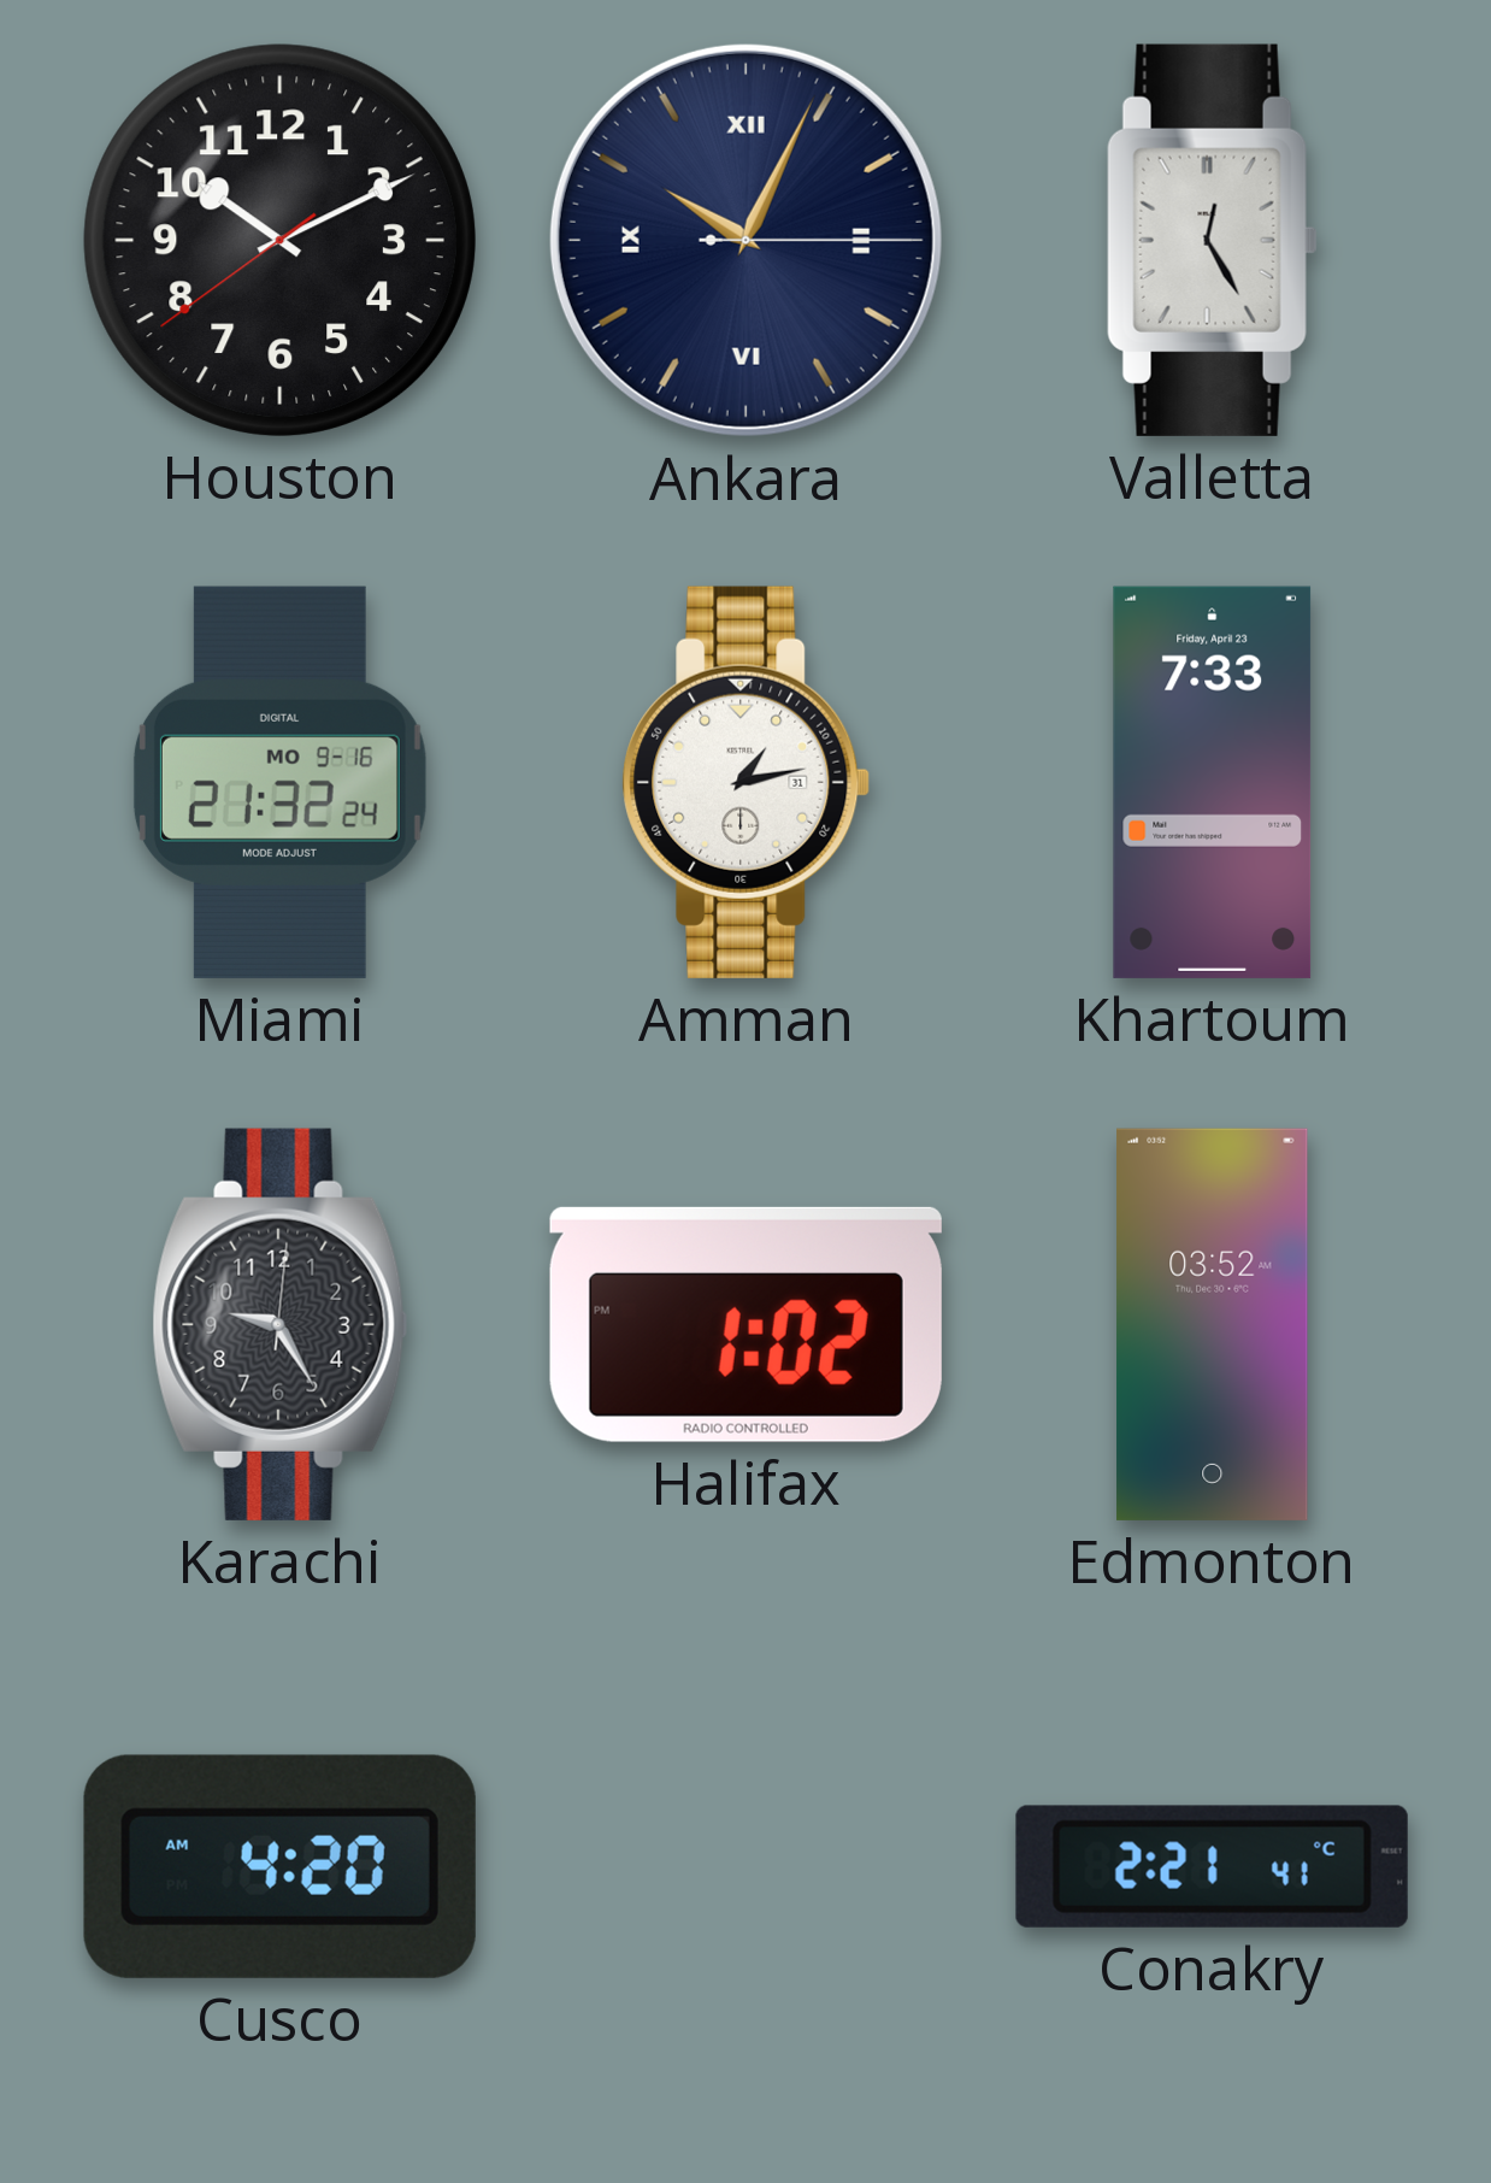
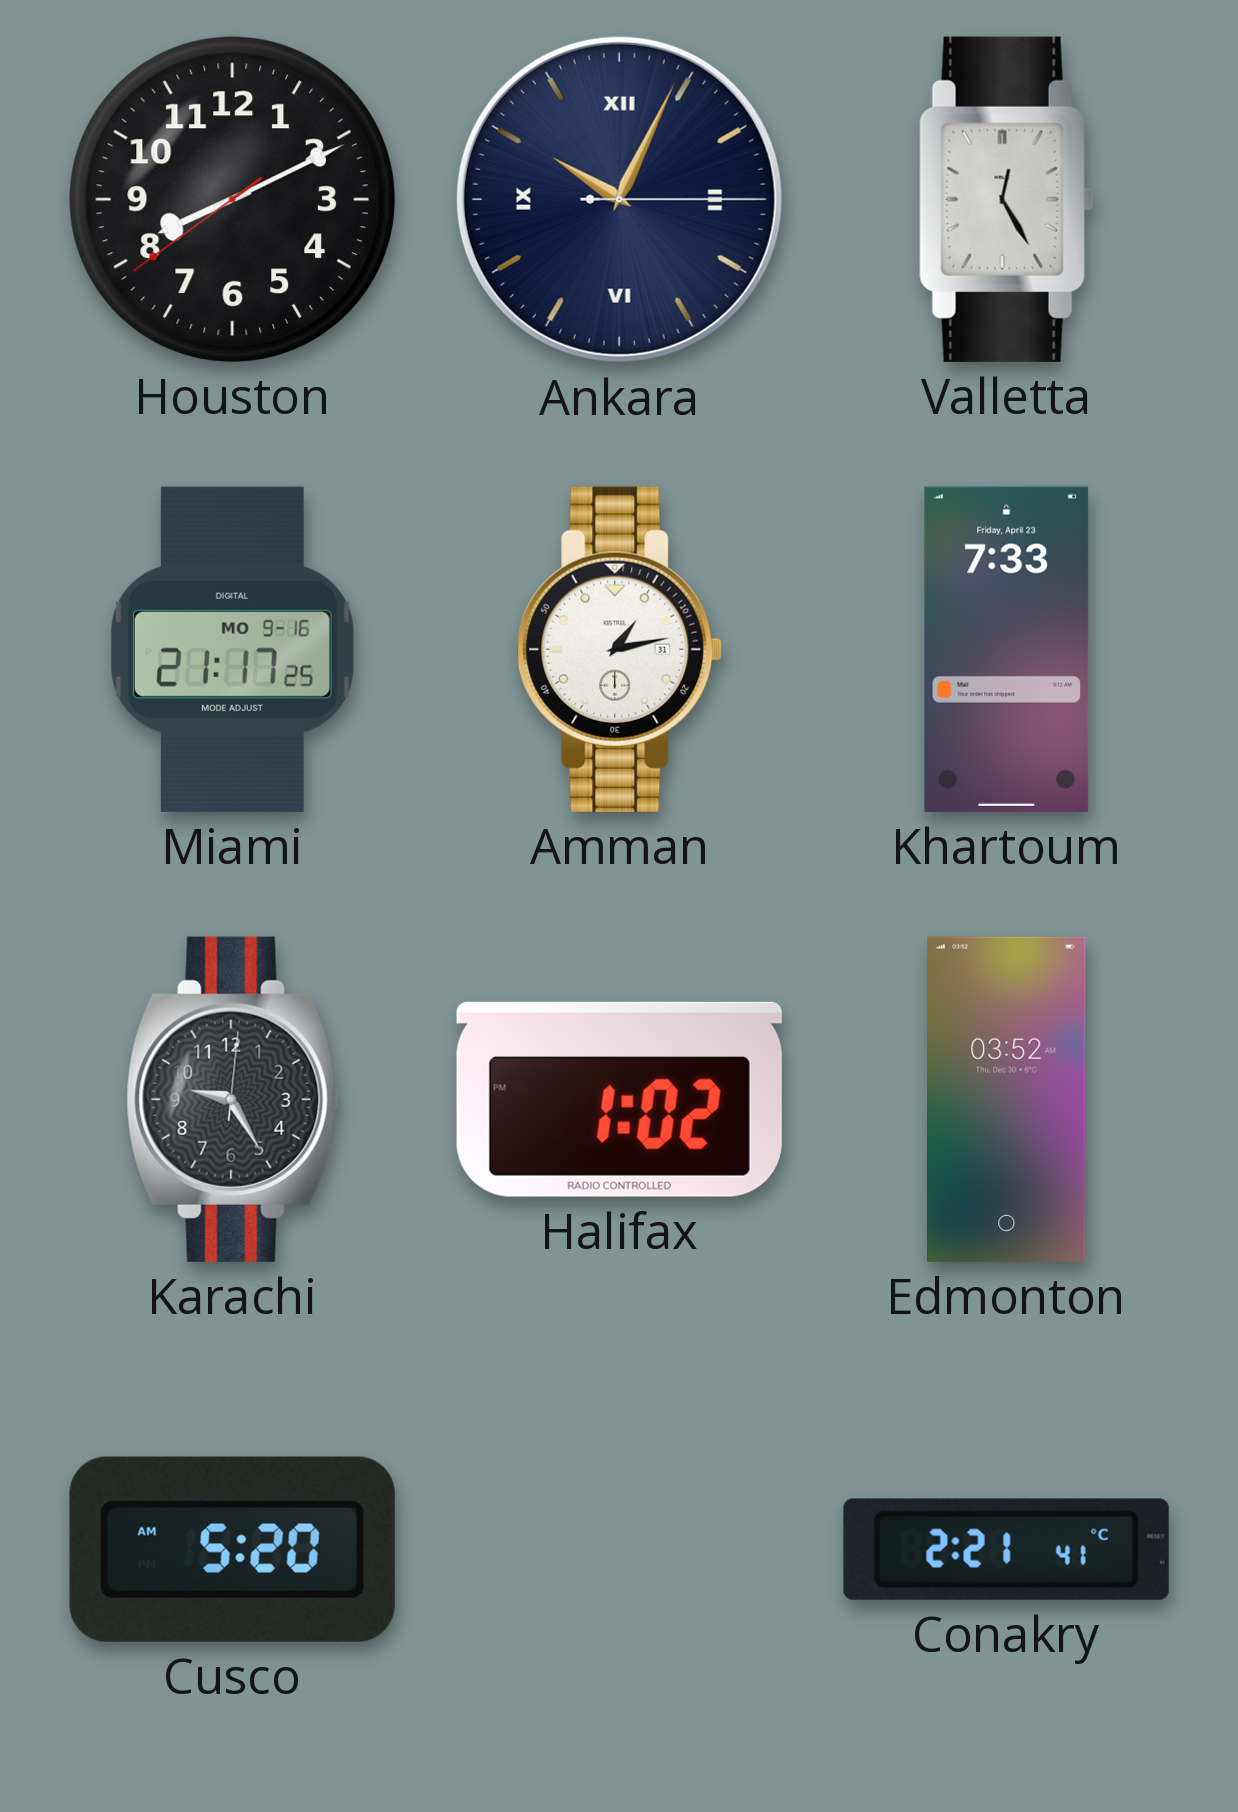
Houston: 10:10 -> 8:10
Miami: 21:32 -> 21:17
Cusco: 4:20 -> 5:20
